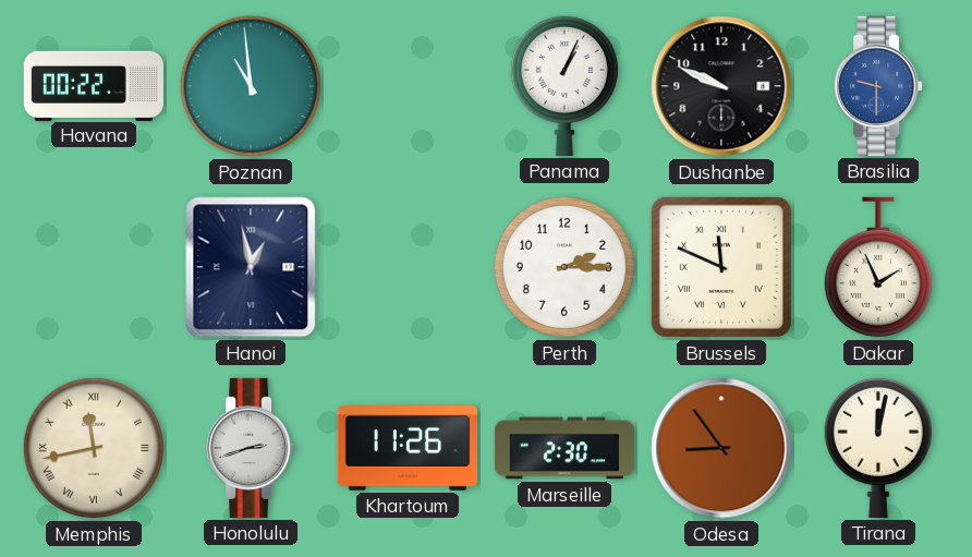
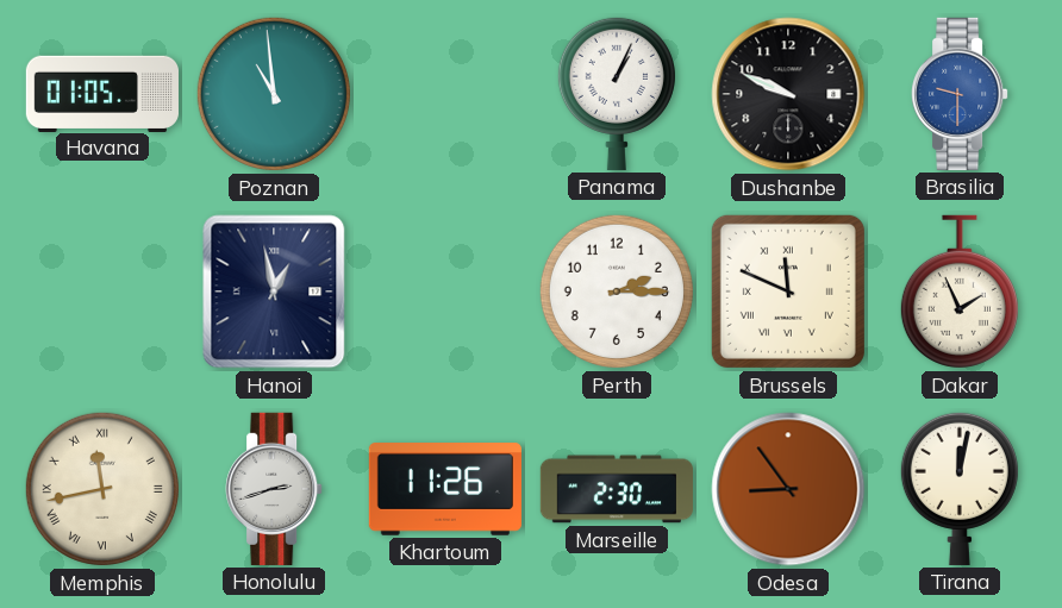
Havana: 00:22 -> 01:05
